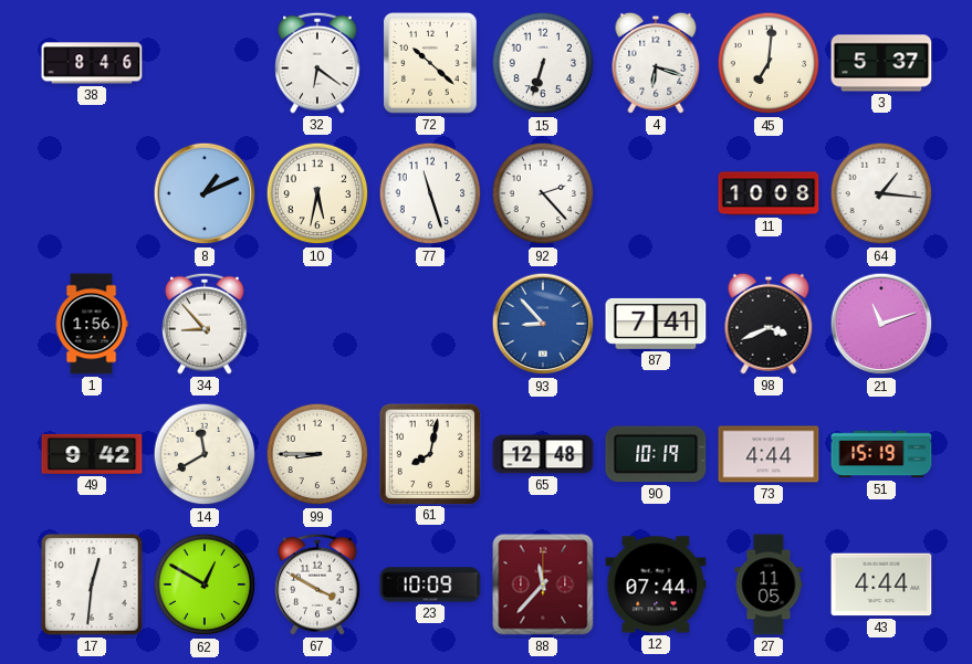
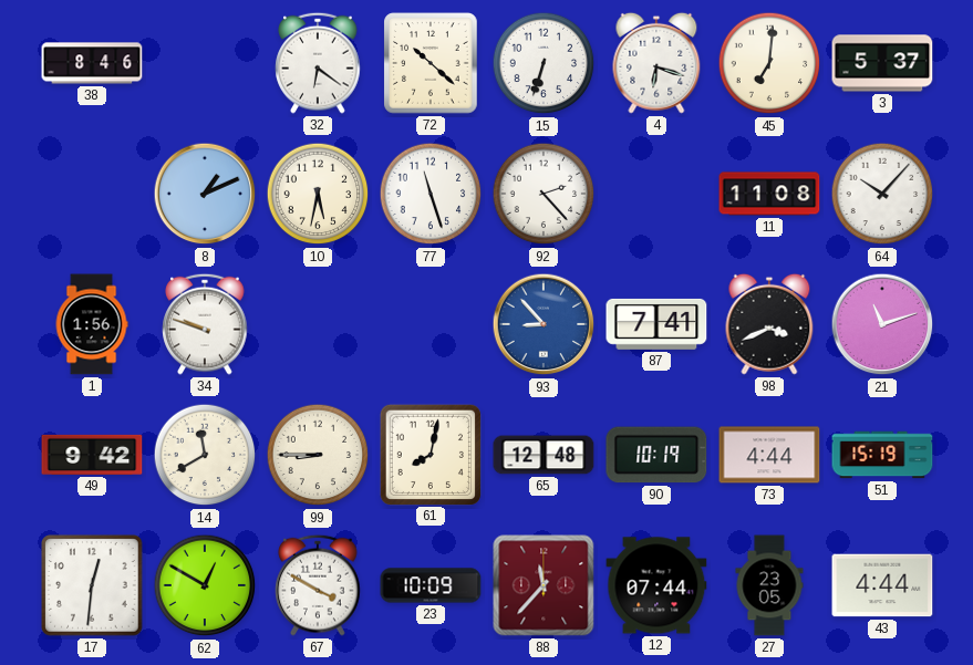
11: 10:08 -> 11:08
64: 1:16 -> 10:07
34: 8:53 -> 9:48
27: 11:05 -> 23:05
